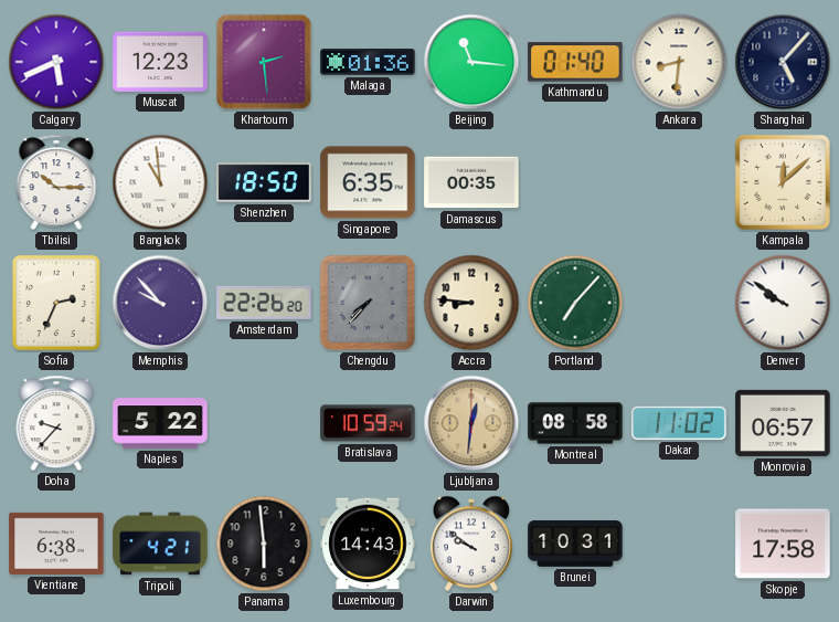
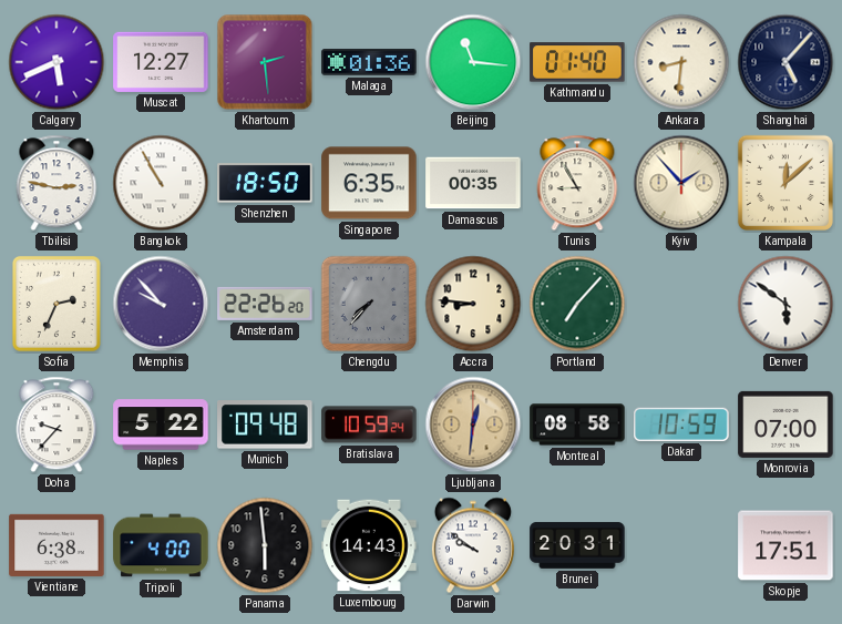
Muscat: 12:23 -> 12:27
Tbilisi: 10:15 -> 2:47
Bangkok: 10:59 -> 10:55
Tunis: none -> 8:55
Kyiv: none -> 1:53
Denver: 9:51 -> 5:51
Munich: none -> 09:48
Dakar: 11:02 -> 10:59
Monrovia: 06:57 -> 07:00
Tripoli: 4:21 -> 4:00
Brunei: 10:31 -> 20:31
Skopje: 17:58 -> 17:51
